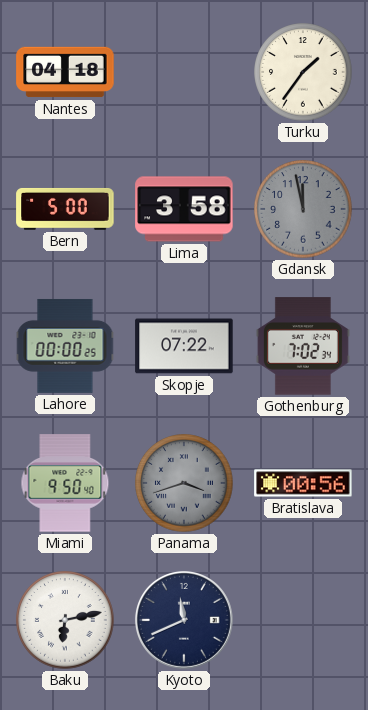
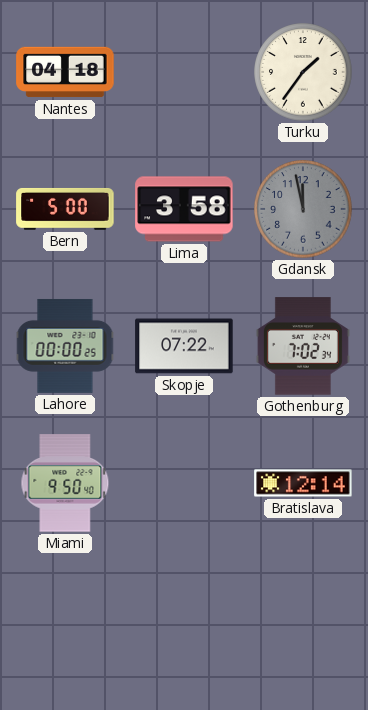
Panama: 3:42 -> none
Bratislava: 00:56 -> 12:14
Baku: 6:13 -> none
Kyoto: 11:41 -> none
